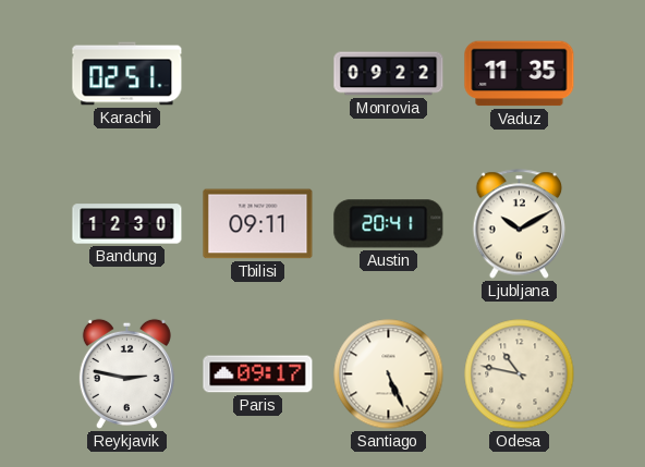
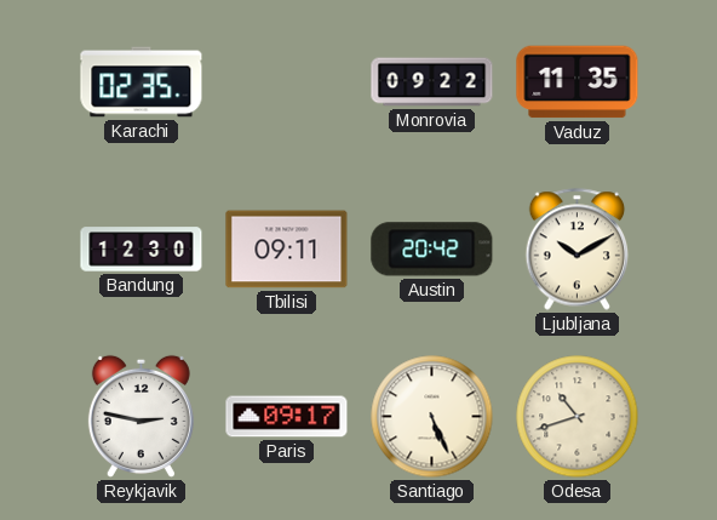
Karachi: 02:51 -> 02:35
Austin: 20:41 -> 20:42
Odesa: 10:47 -> 10:42
